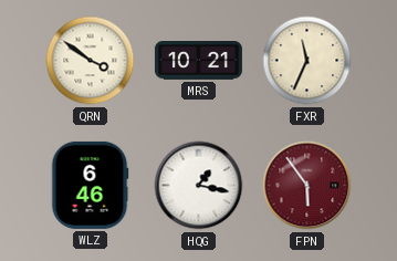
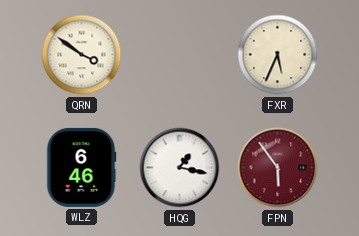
MRS: 10:21 -> none
FXR: 11:34 -> 5:34
